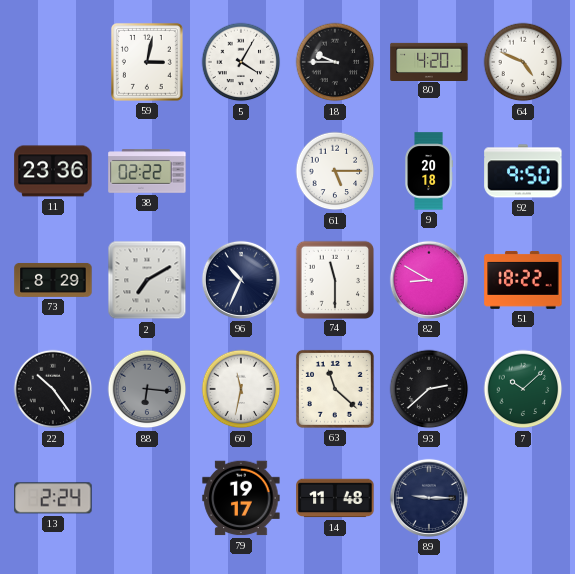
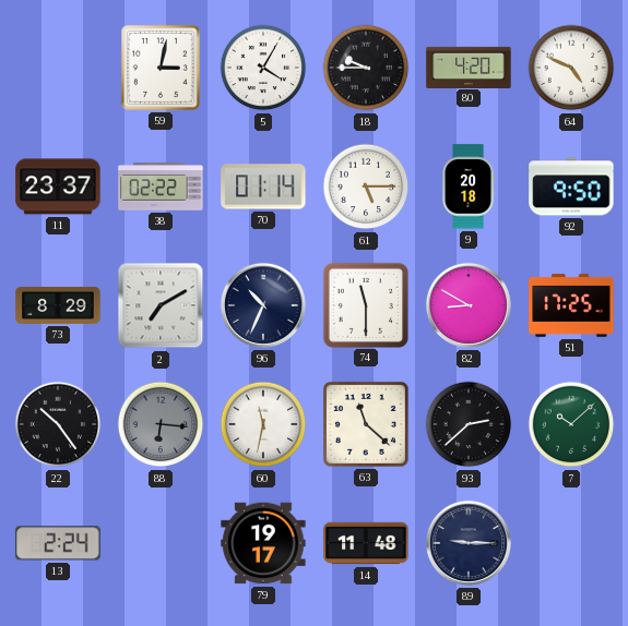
11: 23:36 -> 23:37
70: none -> 01:14
51: 18:22 -> 17:25
